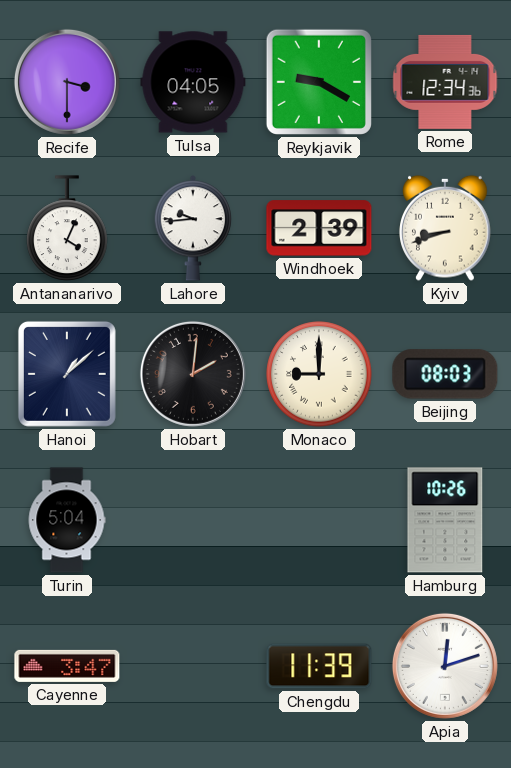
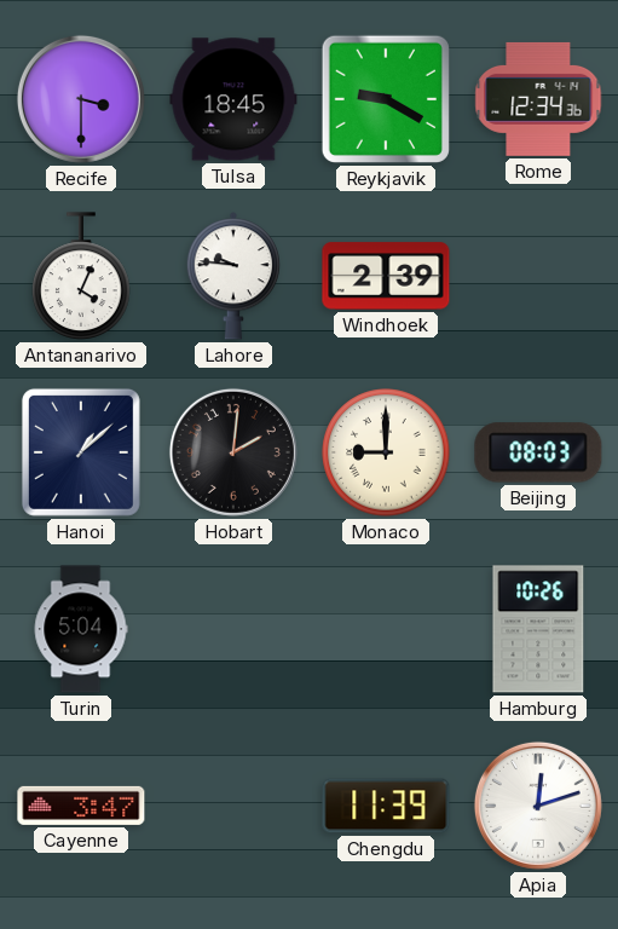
Tulsa: 04:05 -> 18:45
Lahore: 9:44 -> 9:46
Kyiv: 8:42 -> none
